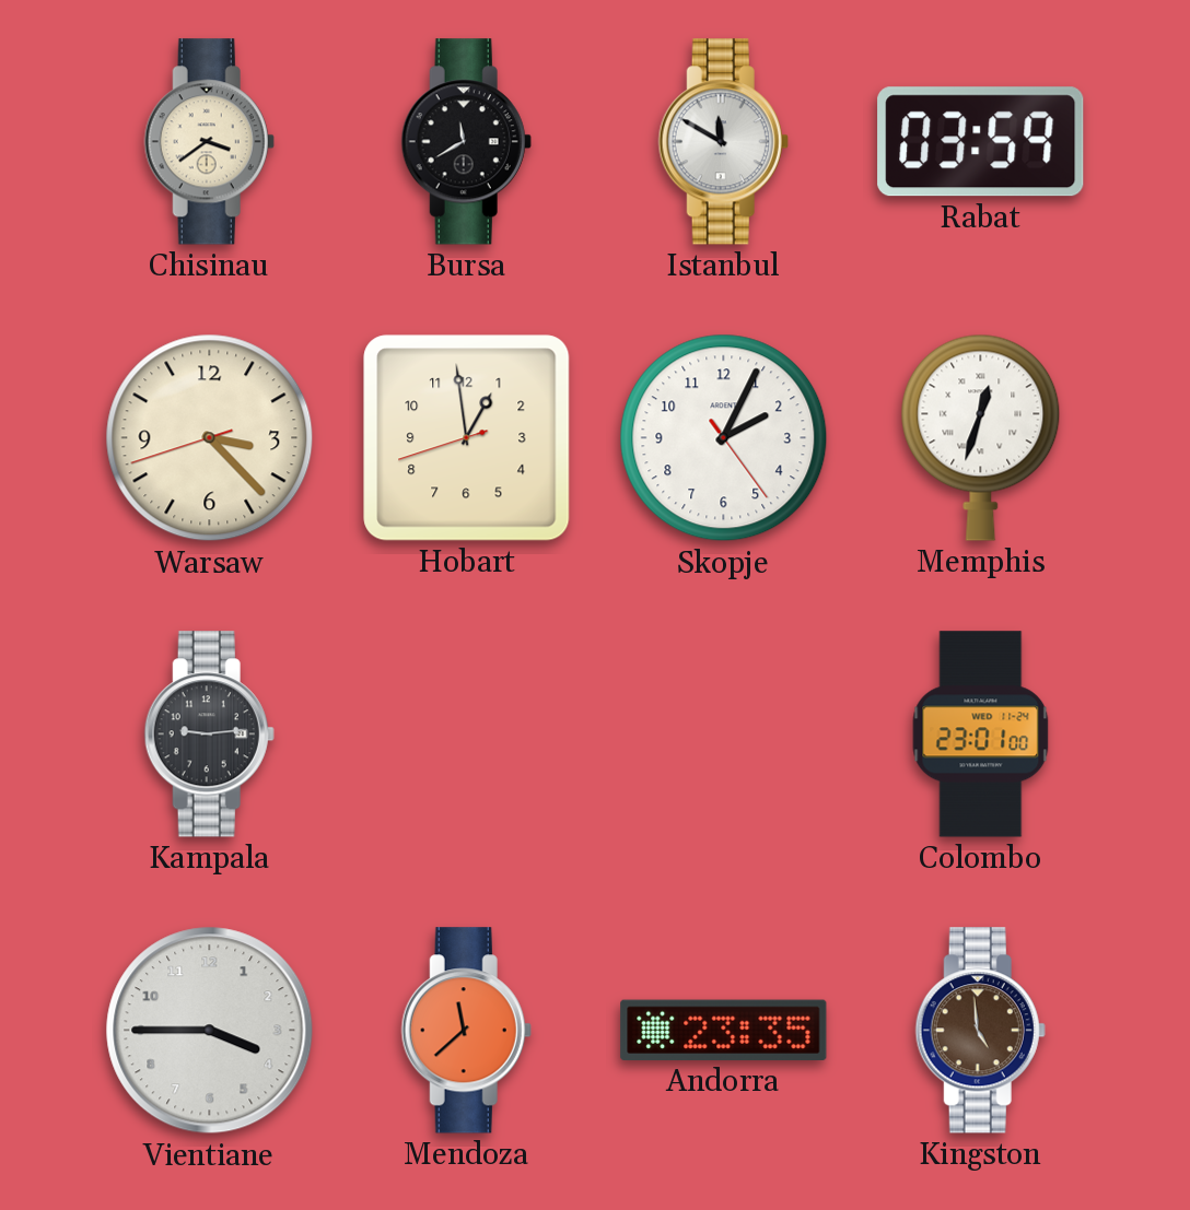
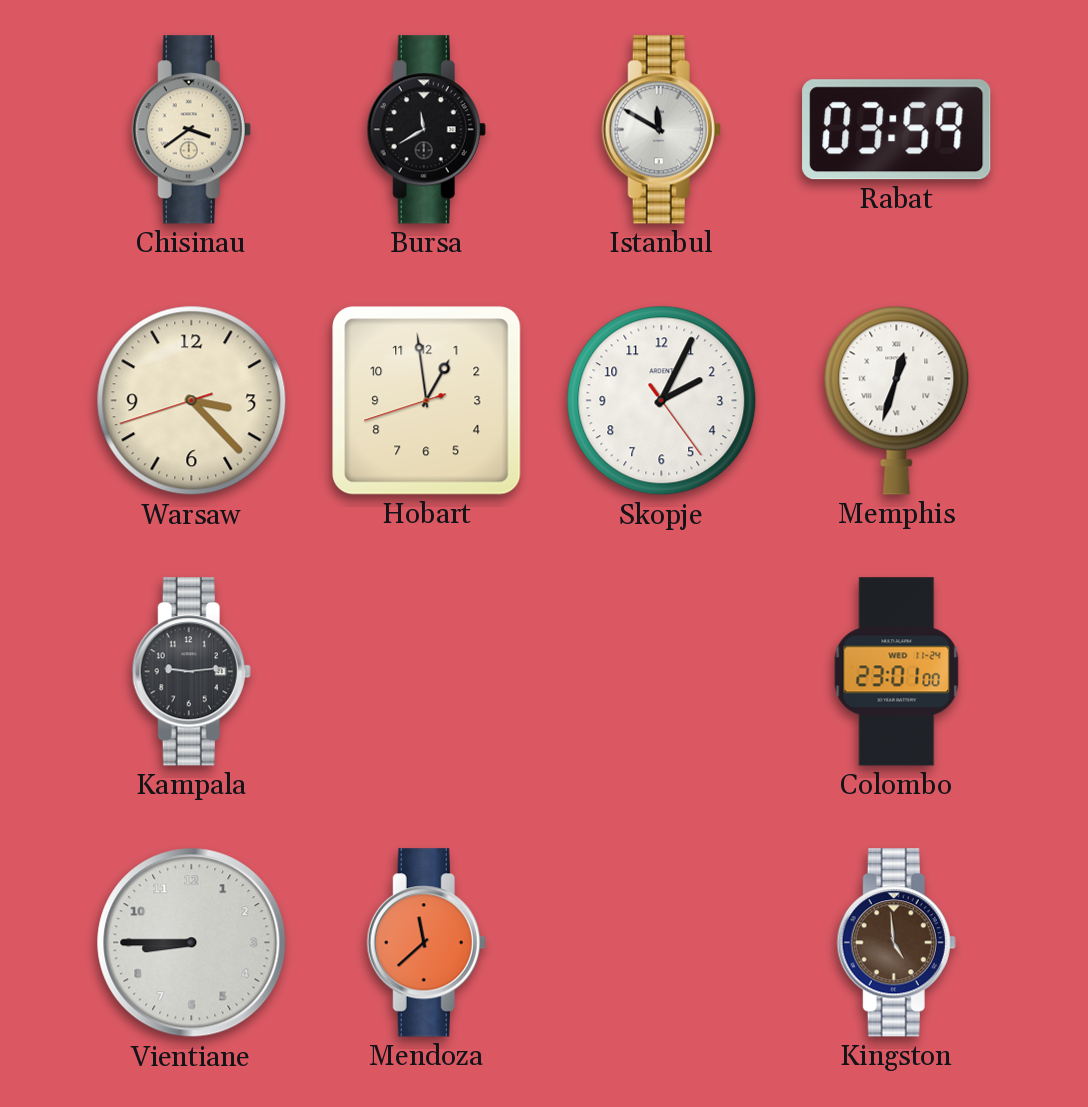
Vientiane: 3:45 -> 8:45
Andorra: 23:35 -> none
